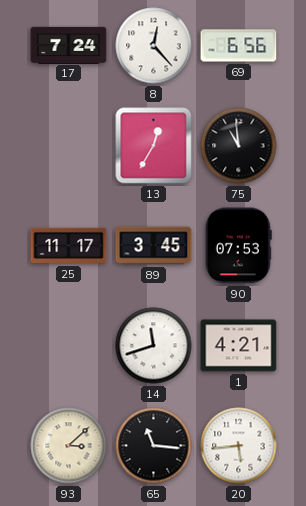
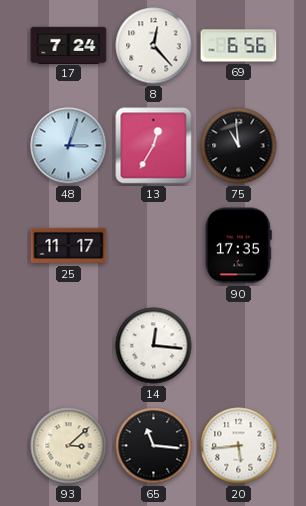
48: none -> 3:03
89: 3:45 -> none
90: 07:53 -> 17:35
14: 11:42 -> 12:16
1: 4:21 -> none
